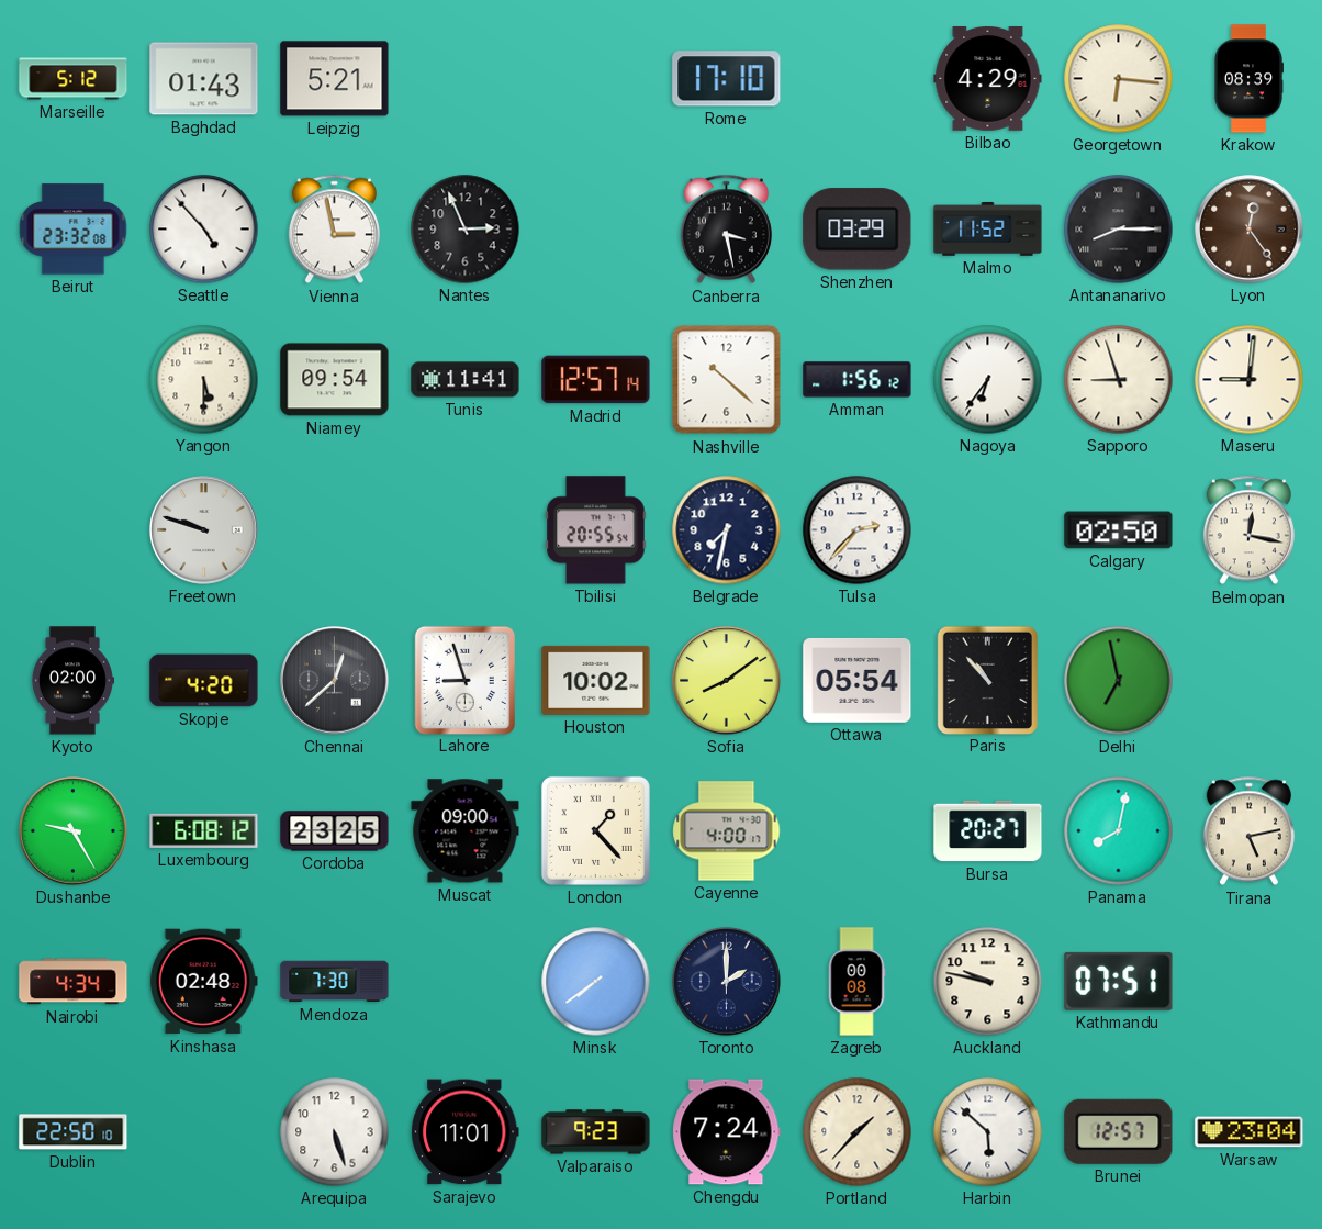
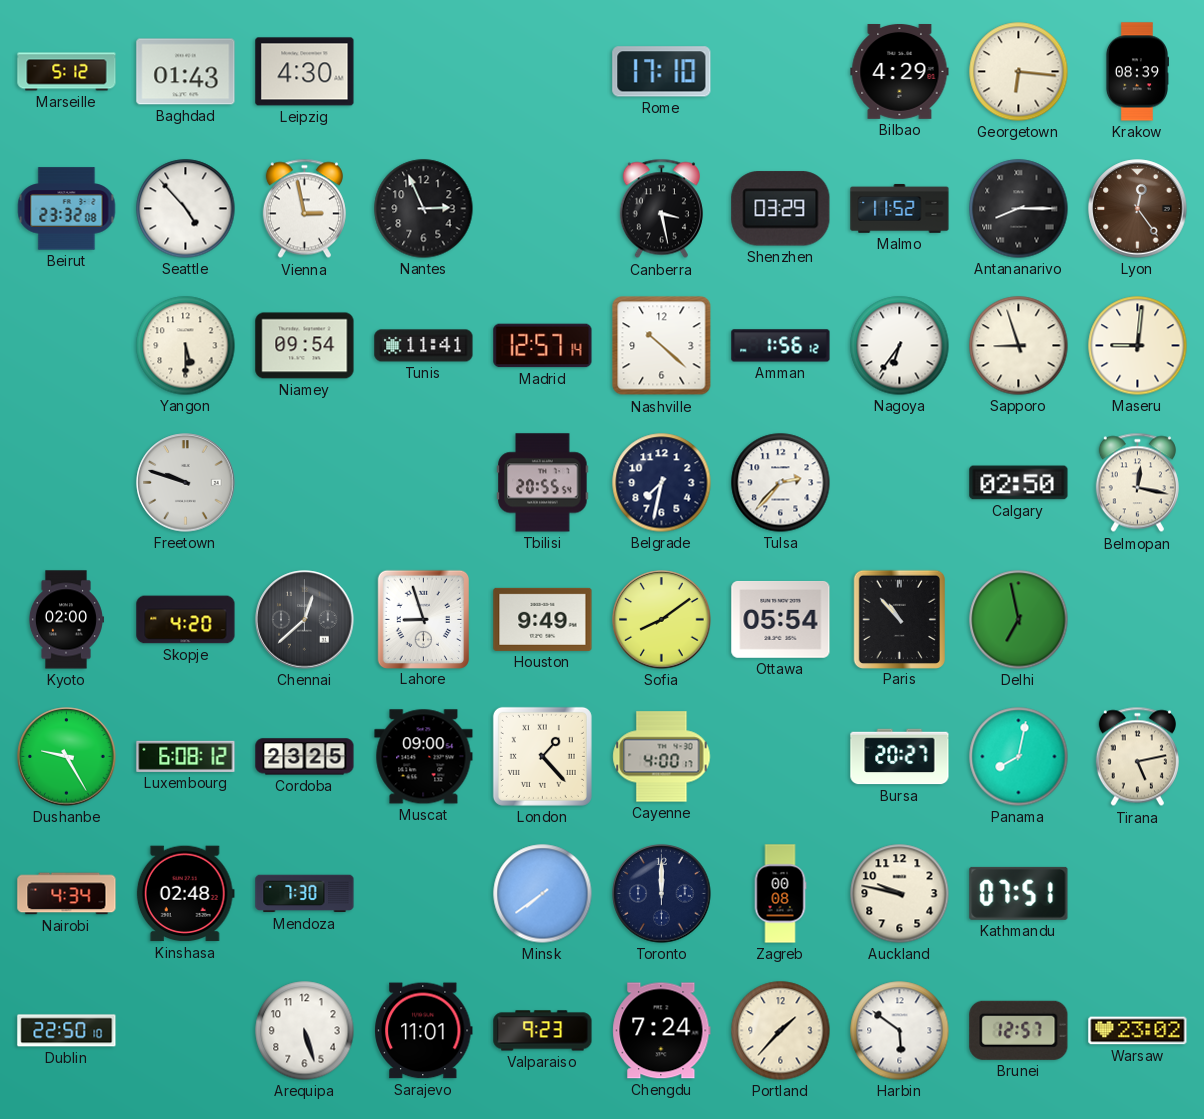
Leipzig: 5:21 -> 4:30
Houston: 10:02 -> 9:49
Toronto: 2:00 -> 12:00
Harbin: 5:52 -> 5:51
Warsaw: 23:04 -> 23:02
